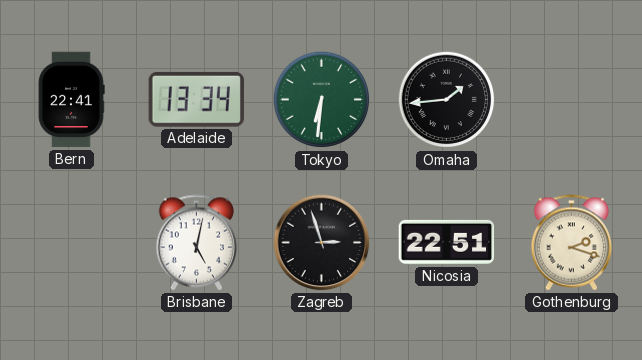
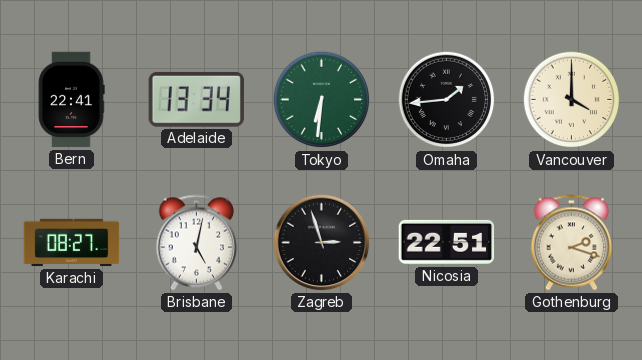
Vancouver: none -> 4:00
Karachi: none -> 08:27
